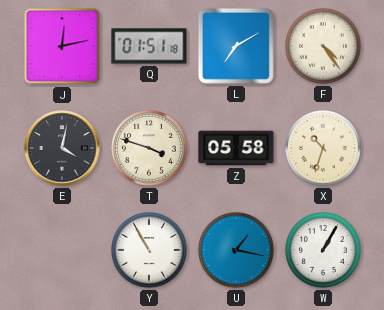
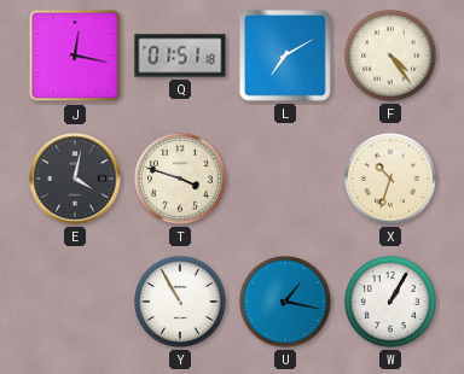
J: 12:13 -> 12:17
Z: 05:58 -> none
